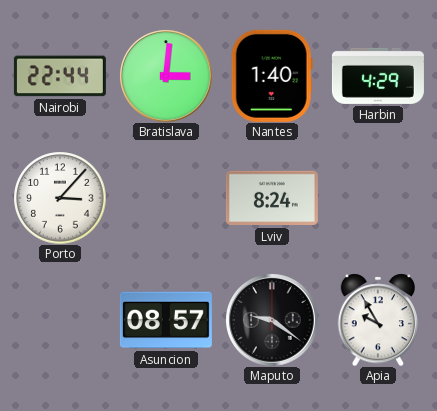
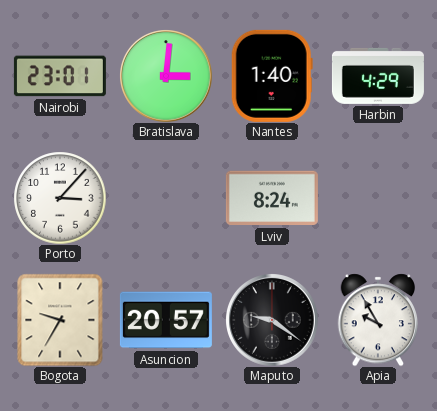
Nairobi: 22:44 -> 23:01
Bogota: none -> 9:35
Asuncion: 08:57 -> 20:57
